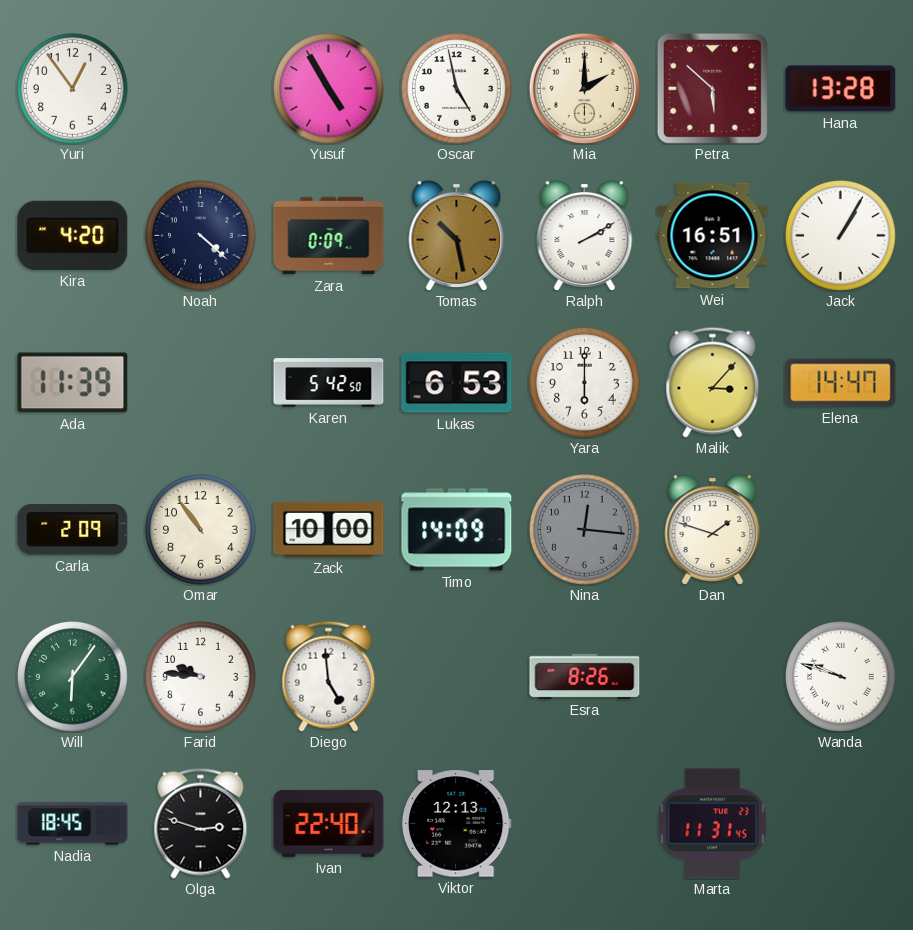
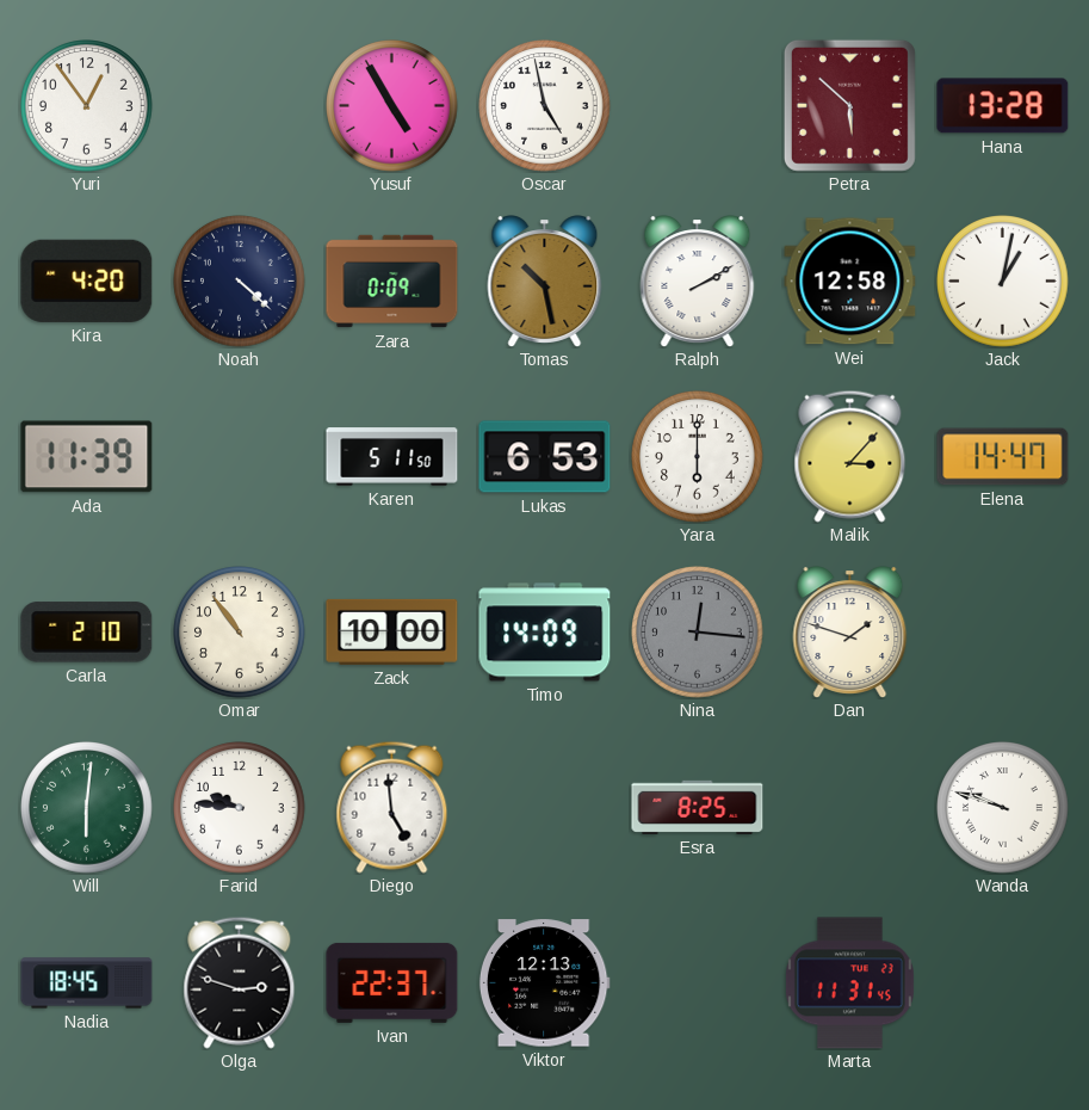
Mia: 2:00 -> none
Wei: 16:51 -> 12:58
Jack: 1:05 -> 1:02
Karen: 5:42 -> 5:11
Carla: 2:09 -> 2:10
Will: 6:06 -> 6:01
Esra: 8:26 -> 8:25
Ivan: 22:40 -> 22:37
